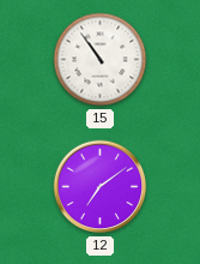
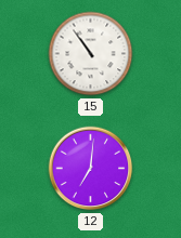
12: 7:09 -> 7:01
